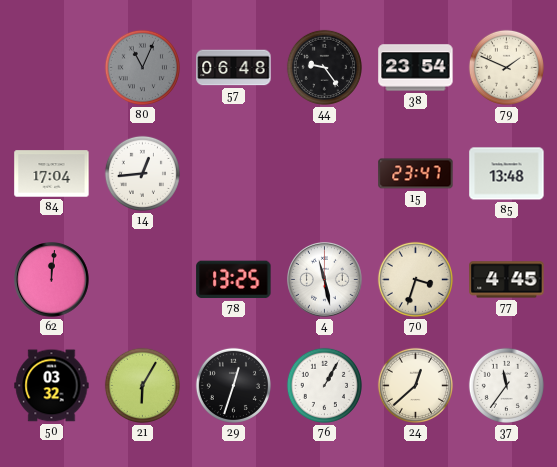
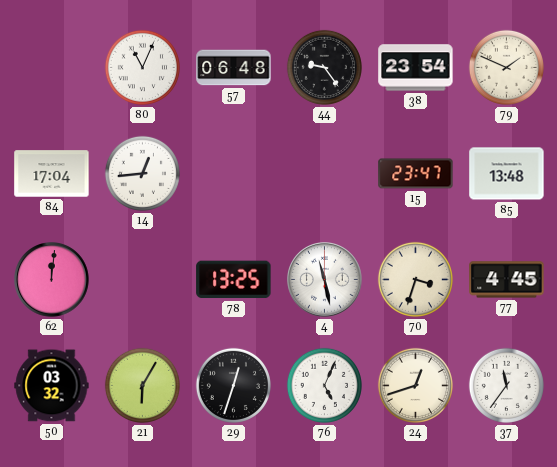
80 dial: grey -> white
76: 1:05 -> 5:04
24: 12:38 -> 12:42
